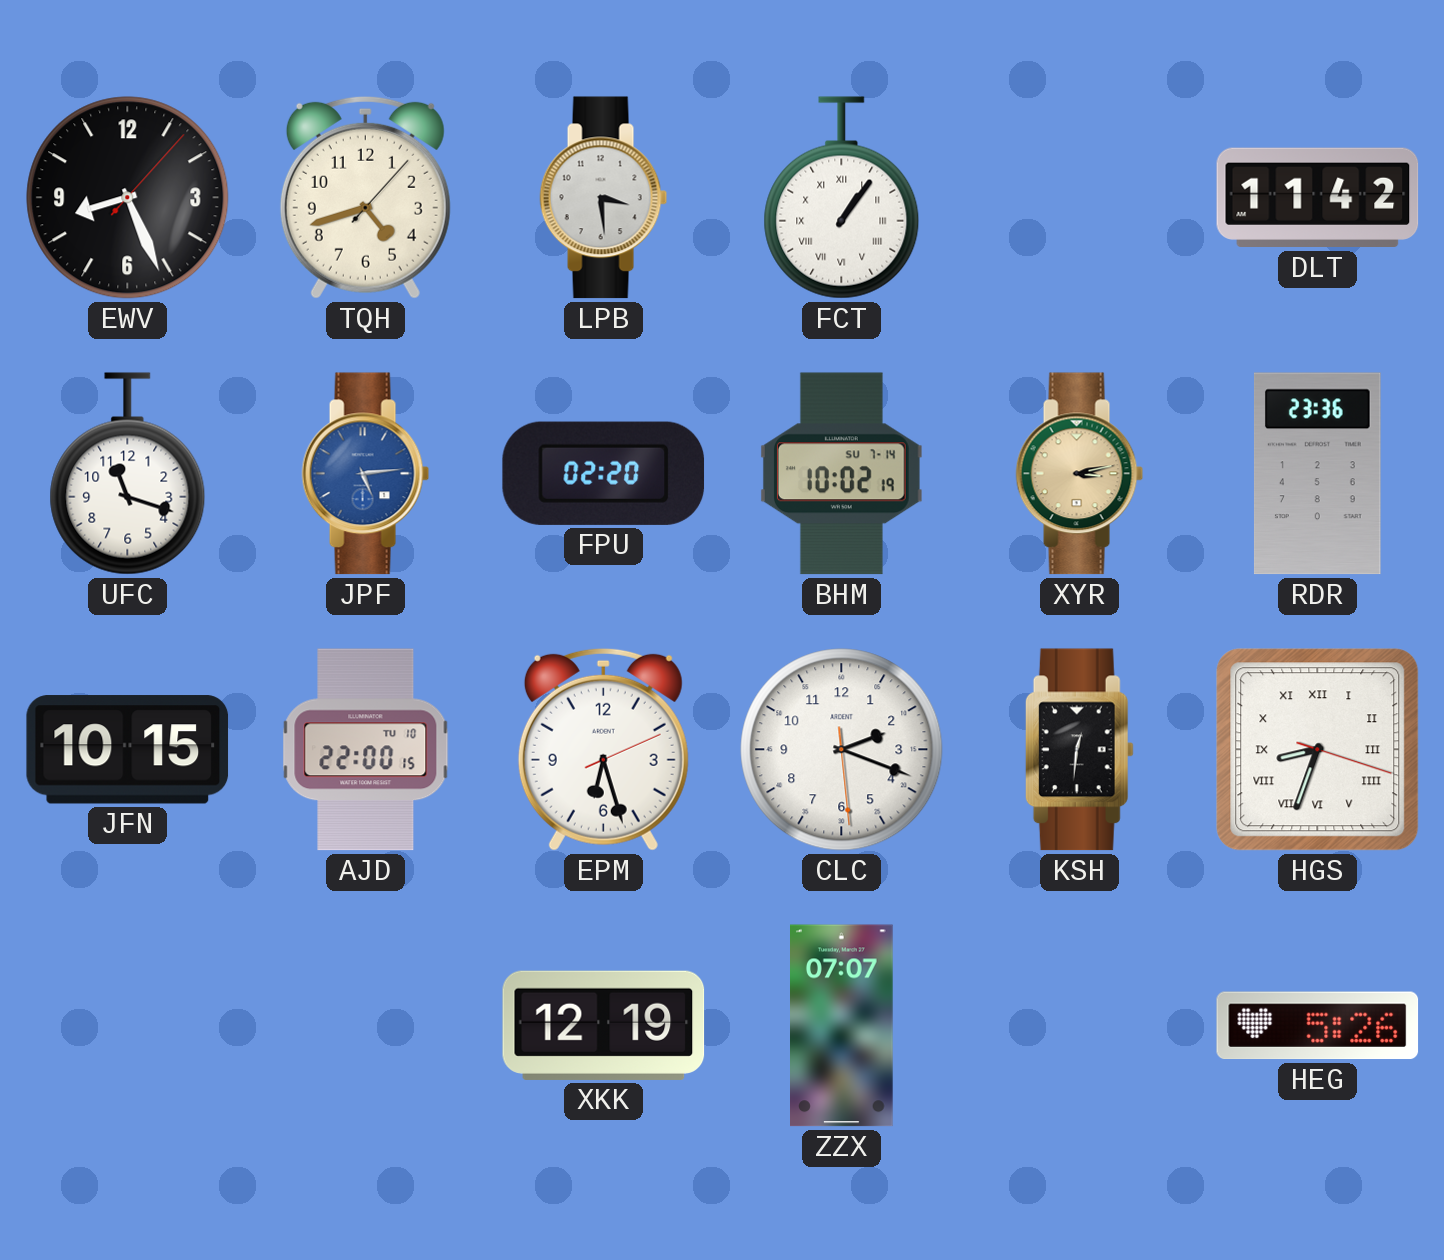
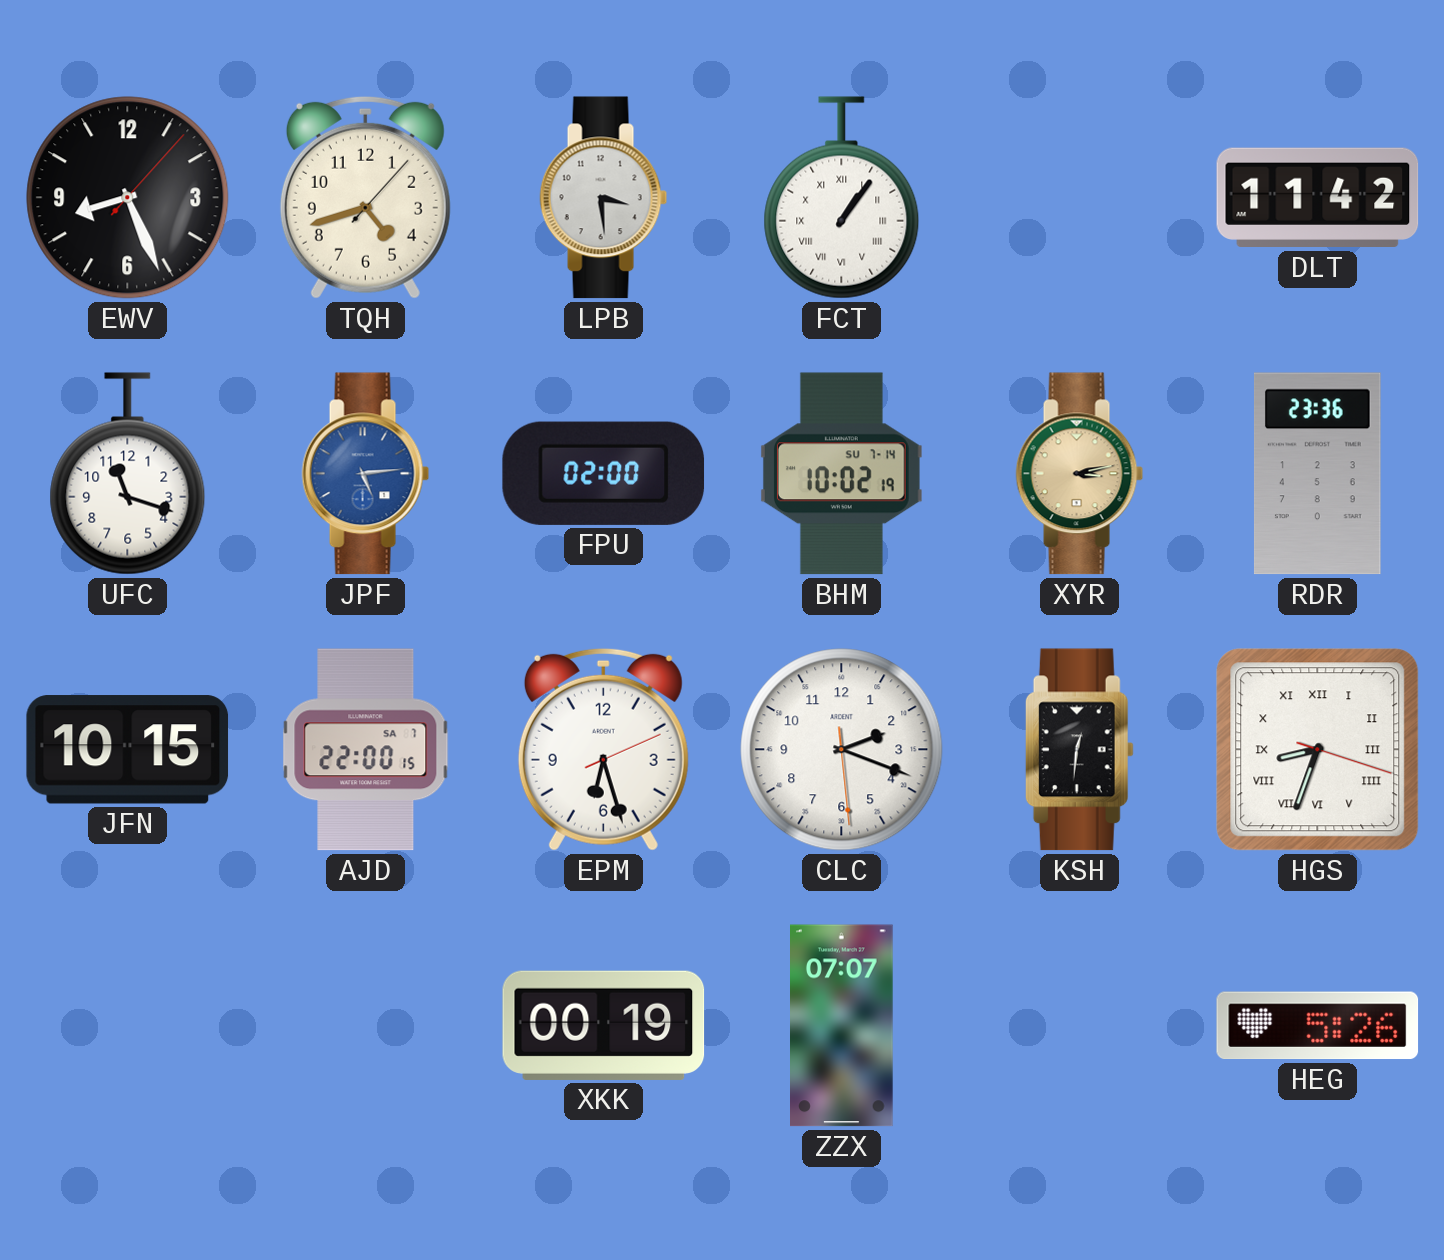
FPU: 02:20 -> 02:00
AJD date: TU 10 -> SA 7
XKK: 12:19 -> 00:19
